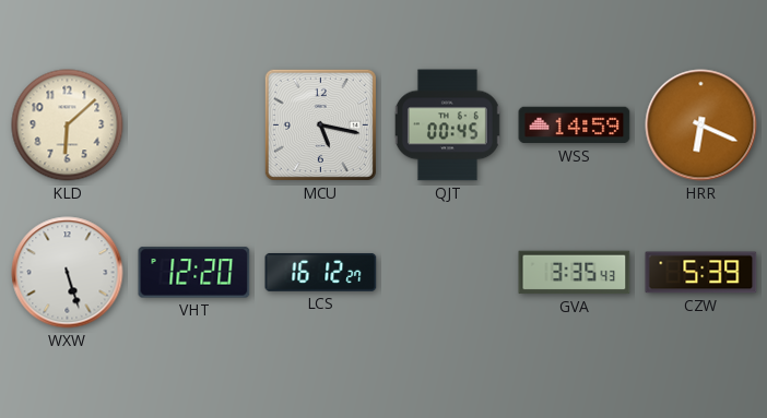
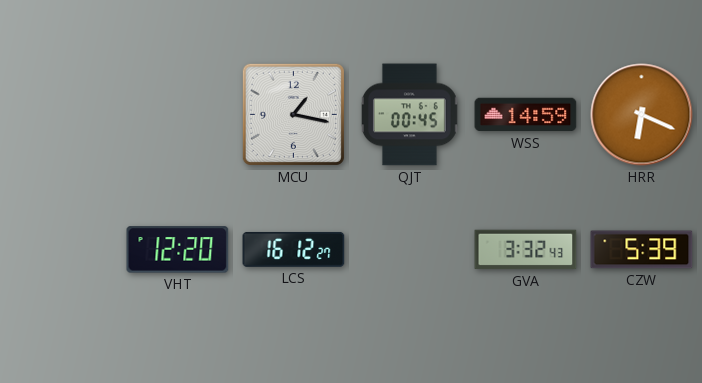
KLD: 6:08 -> none
MCU: 5:17 -> 1:17
WXW: 5:27 -> none
GVA: 3:35 -> 3:32
